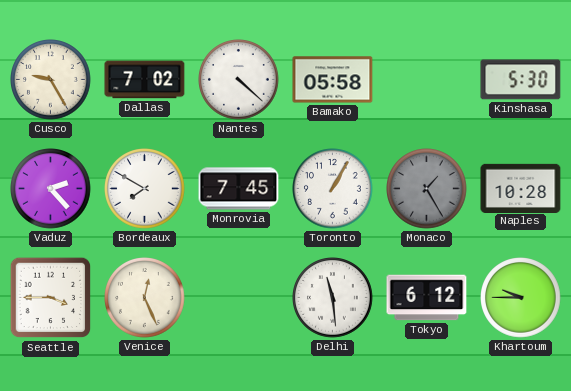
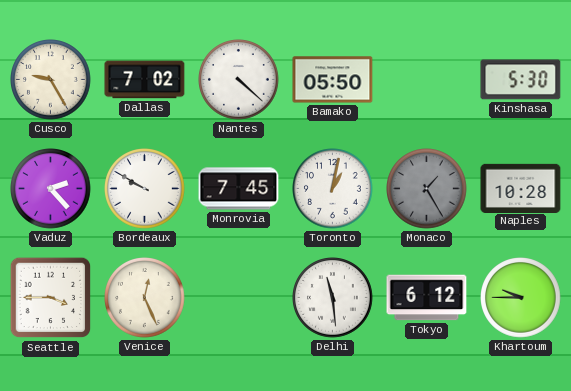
Bamako: 05:58 -> 05:50
Bordeaux: 7:50 -> 9:50
Toronto: 1:05 -> 1:02
